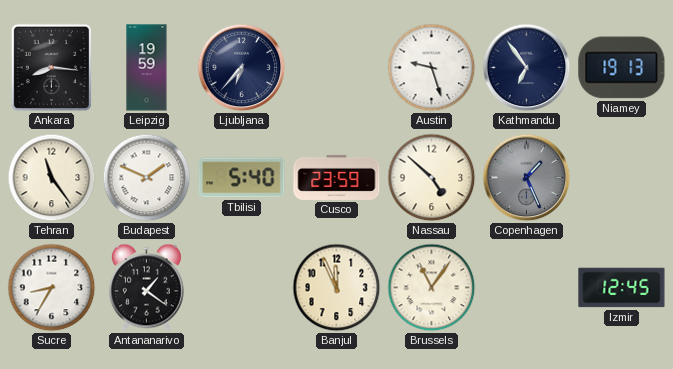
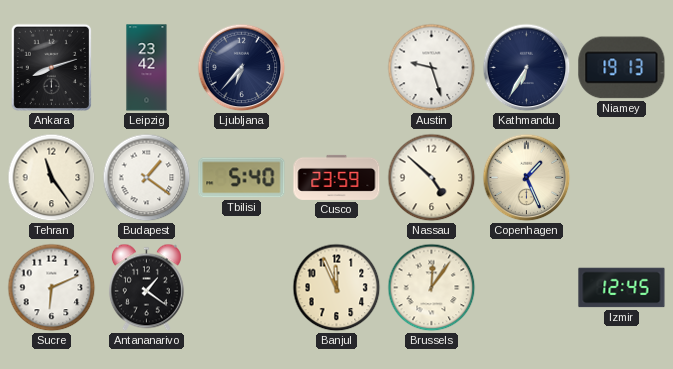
Ankara: 8:16 -> 8:12
Leipzig: 19:59 -> 23:42
Kathmandu: 6:54 -> 6:35
Budapest: 1:49 -> 1:21
Copenhagen dial: grey -> cream
Sucre: 8:35 -> 6:11
Brussels: 11:06 -> 12:06
